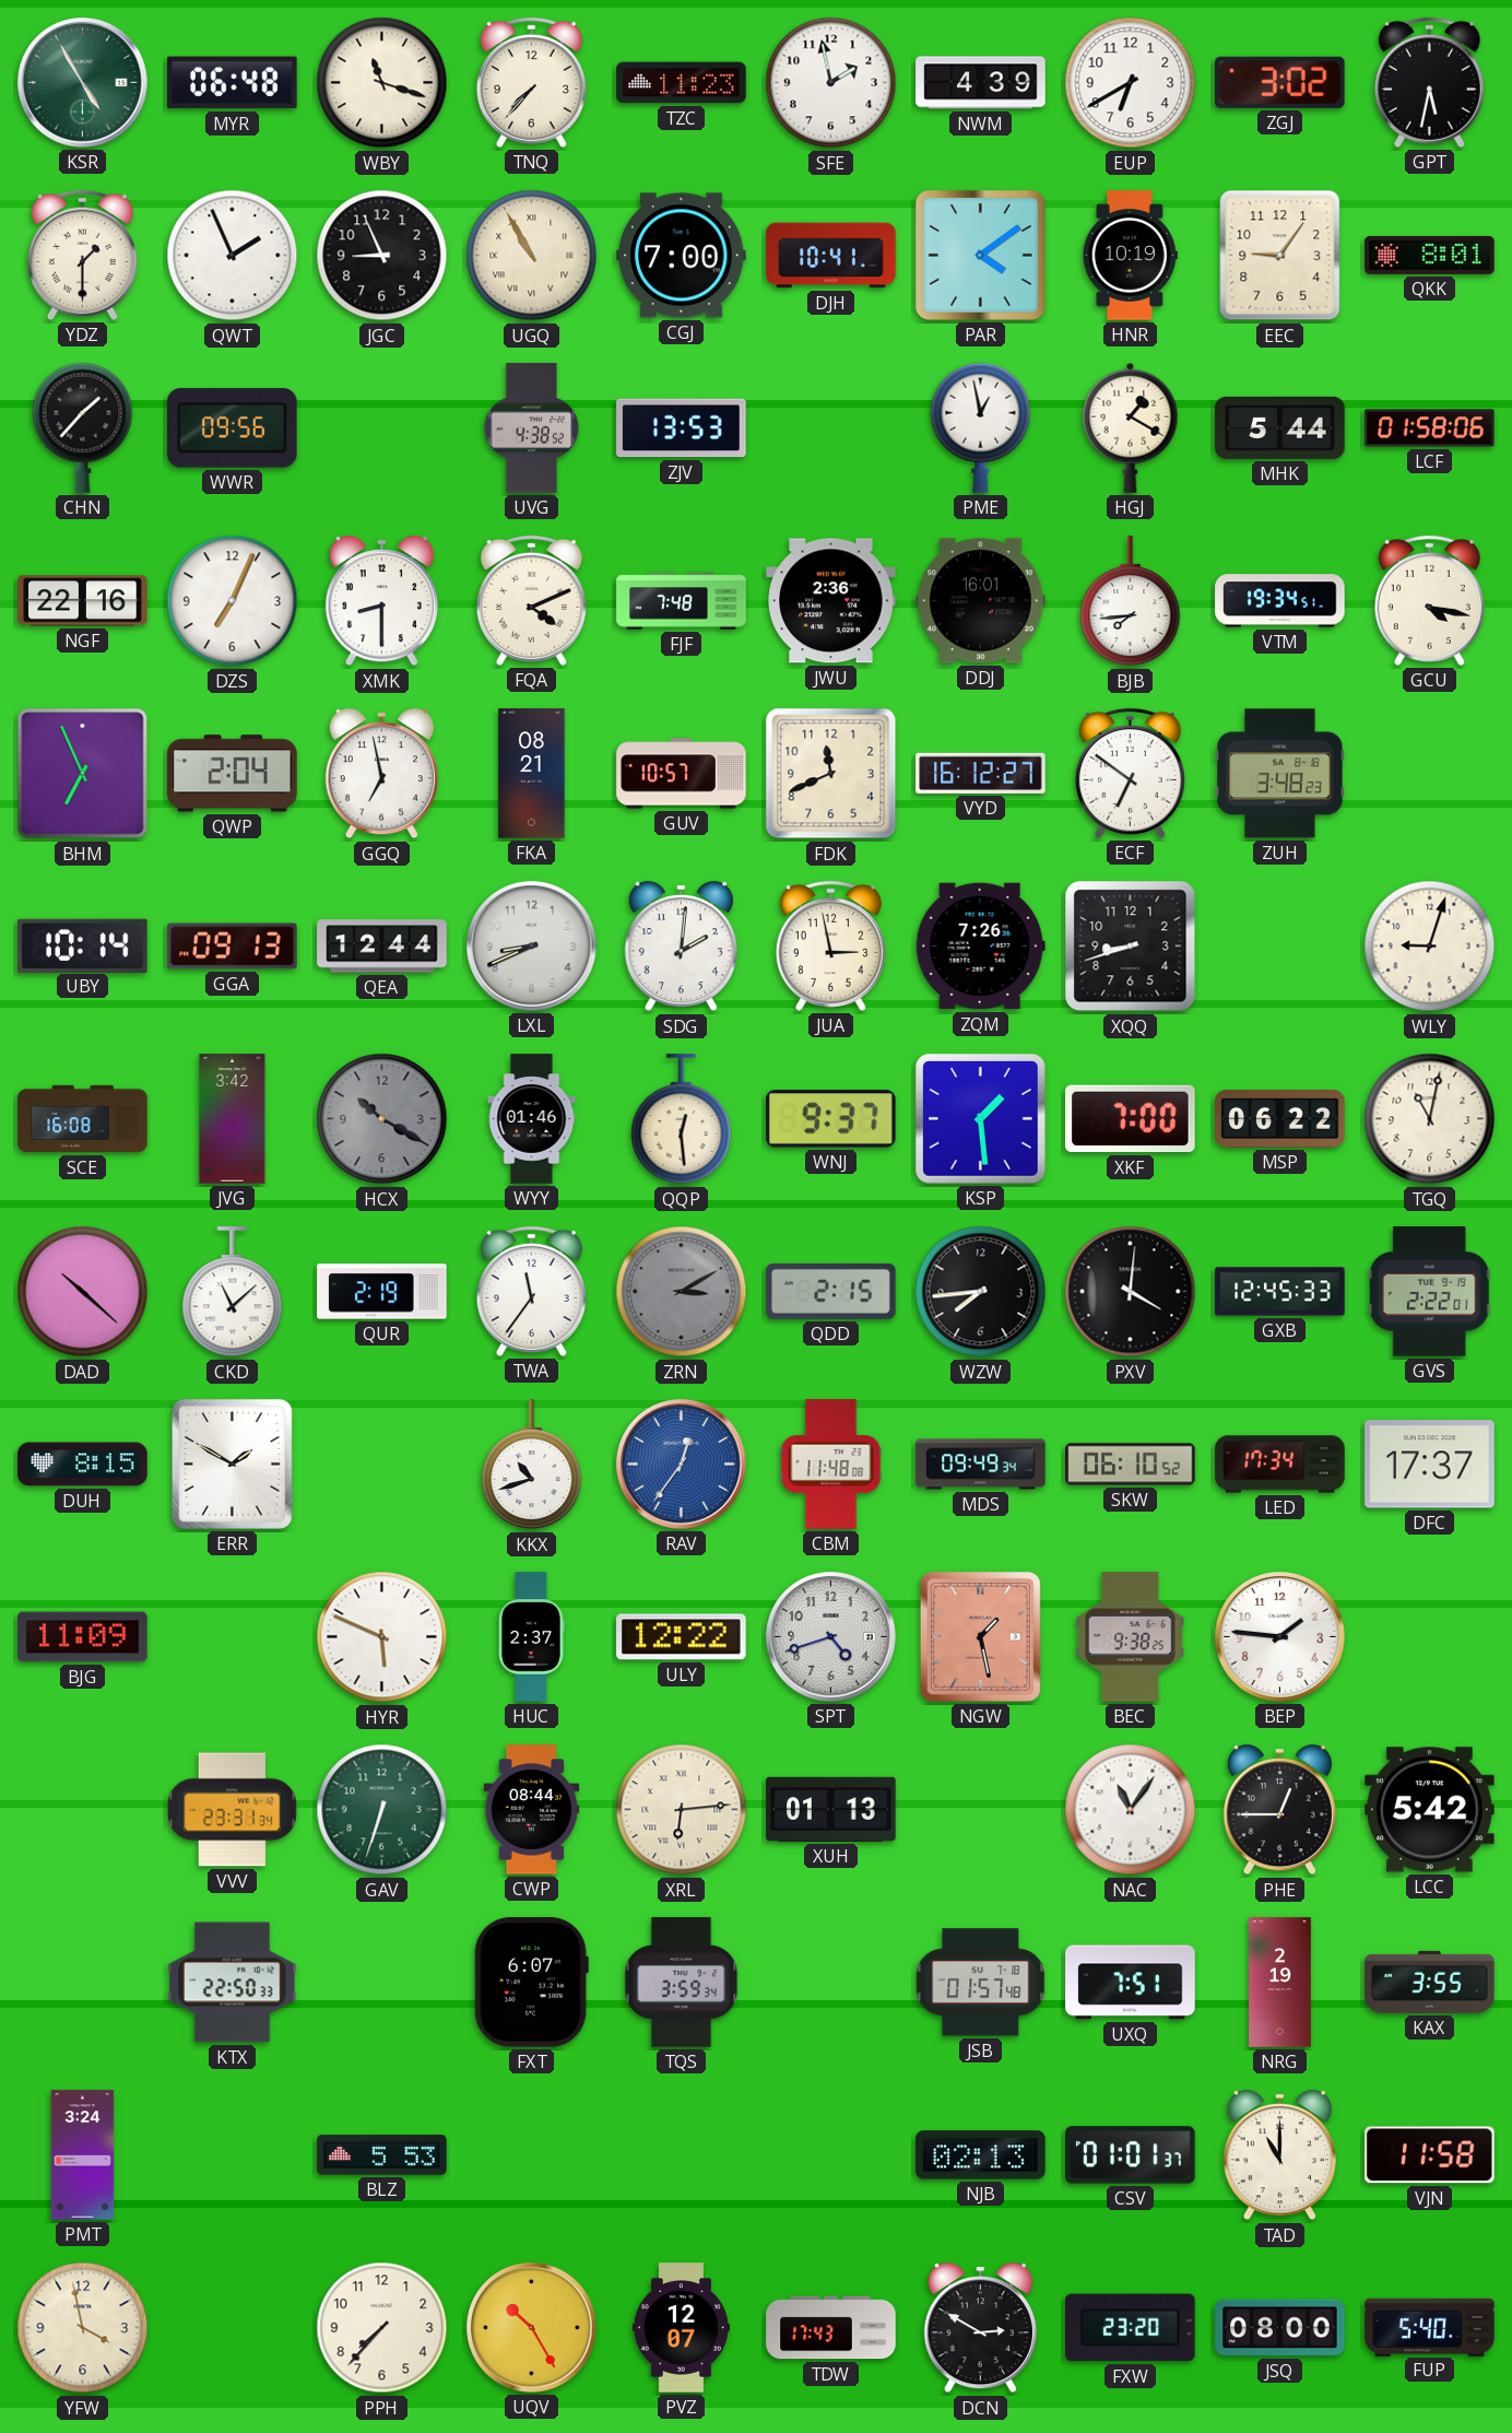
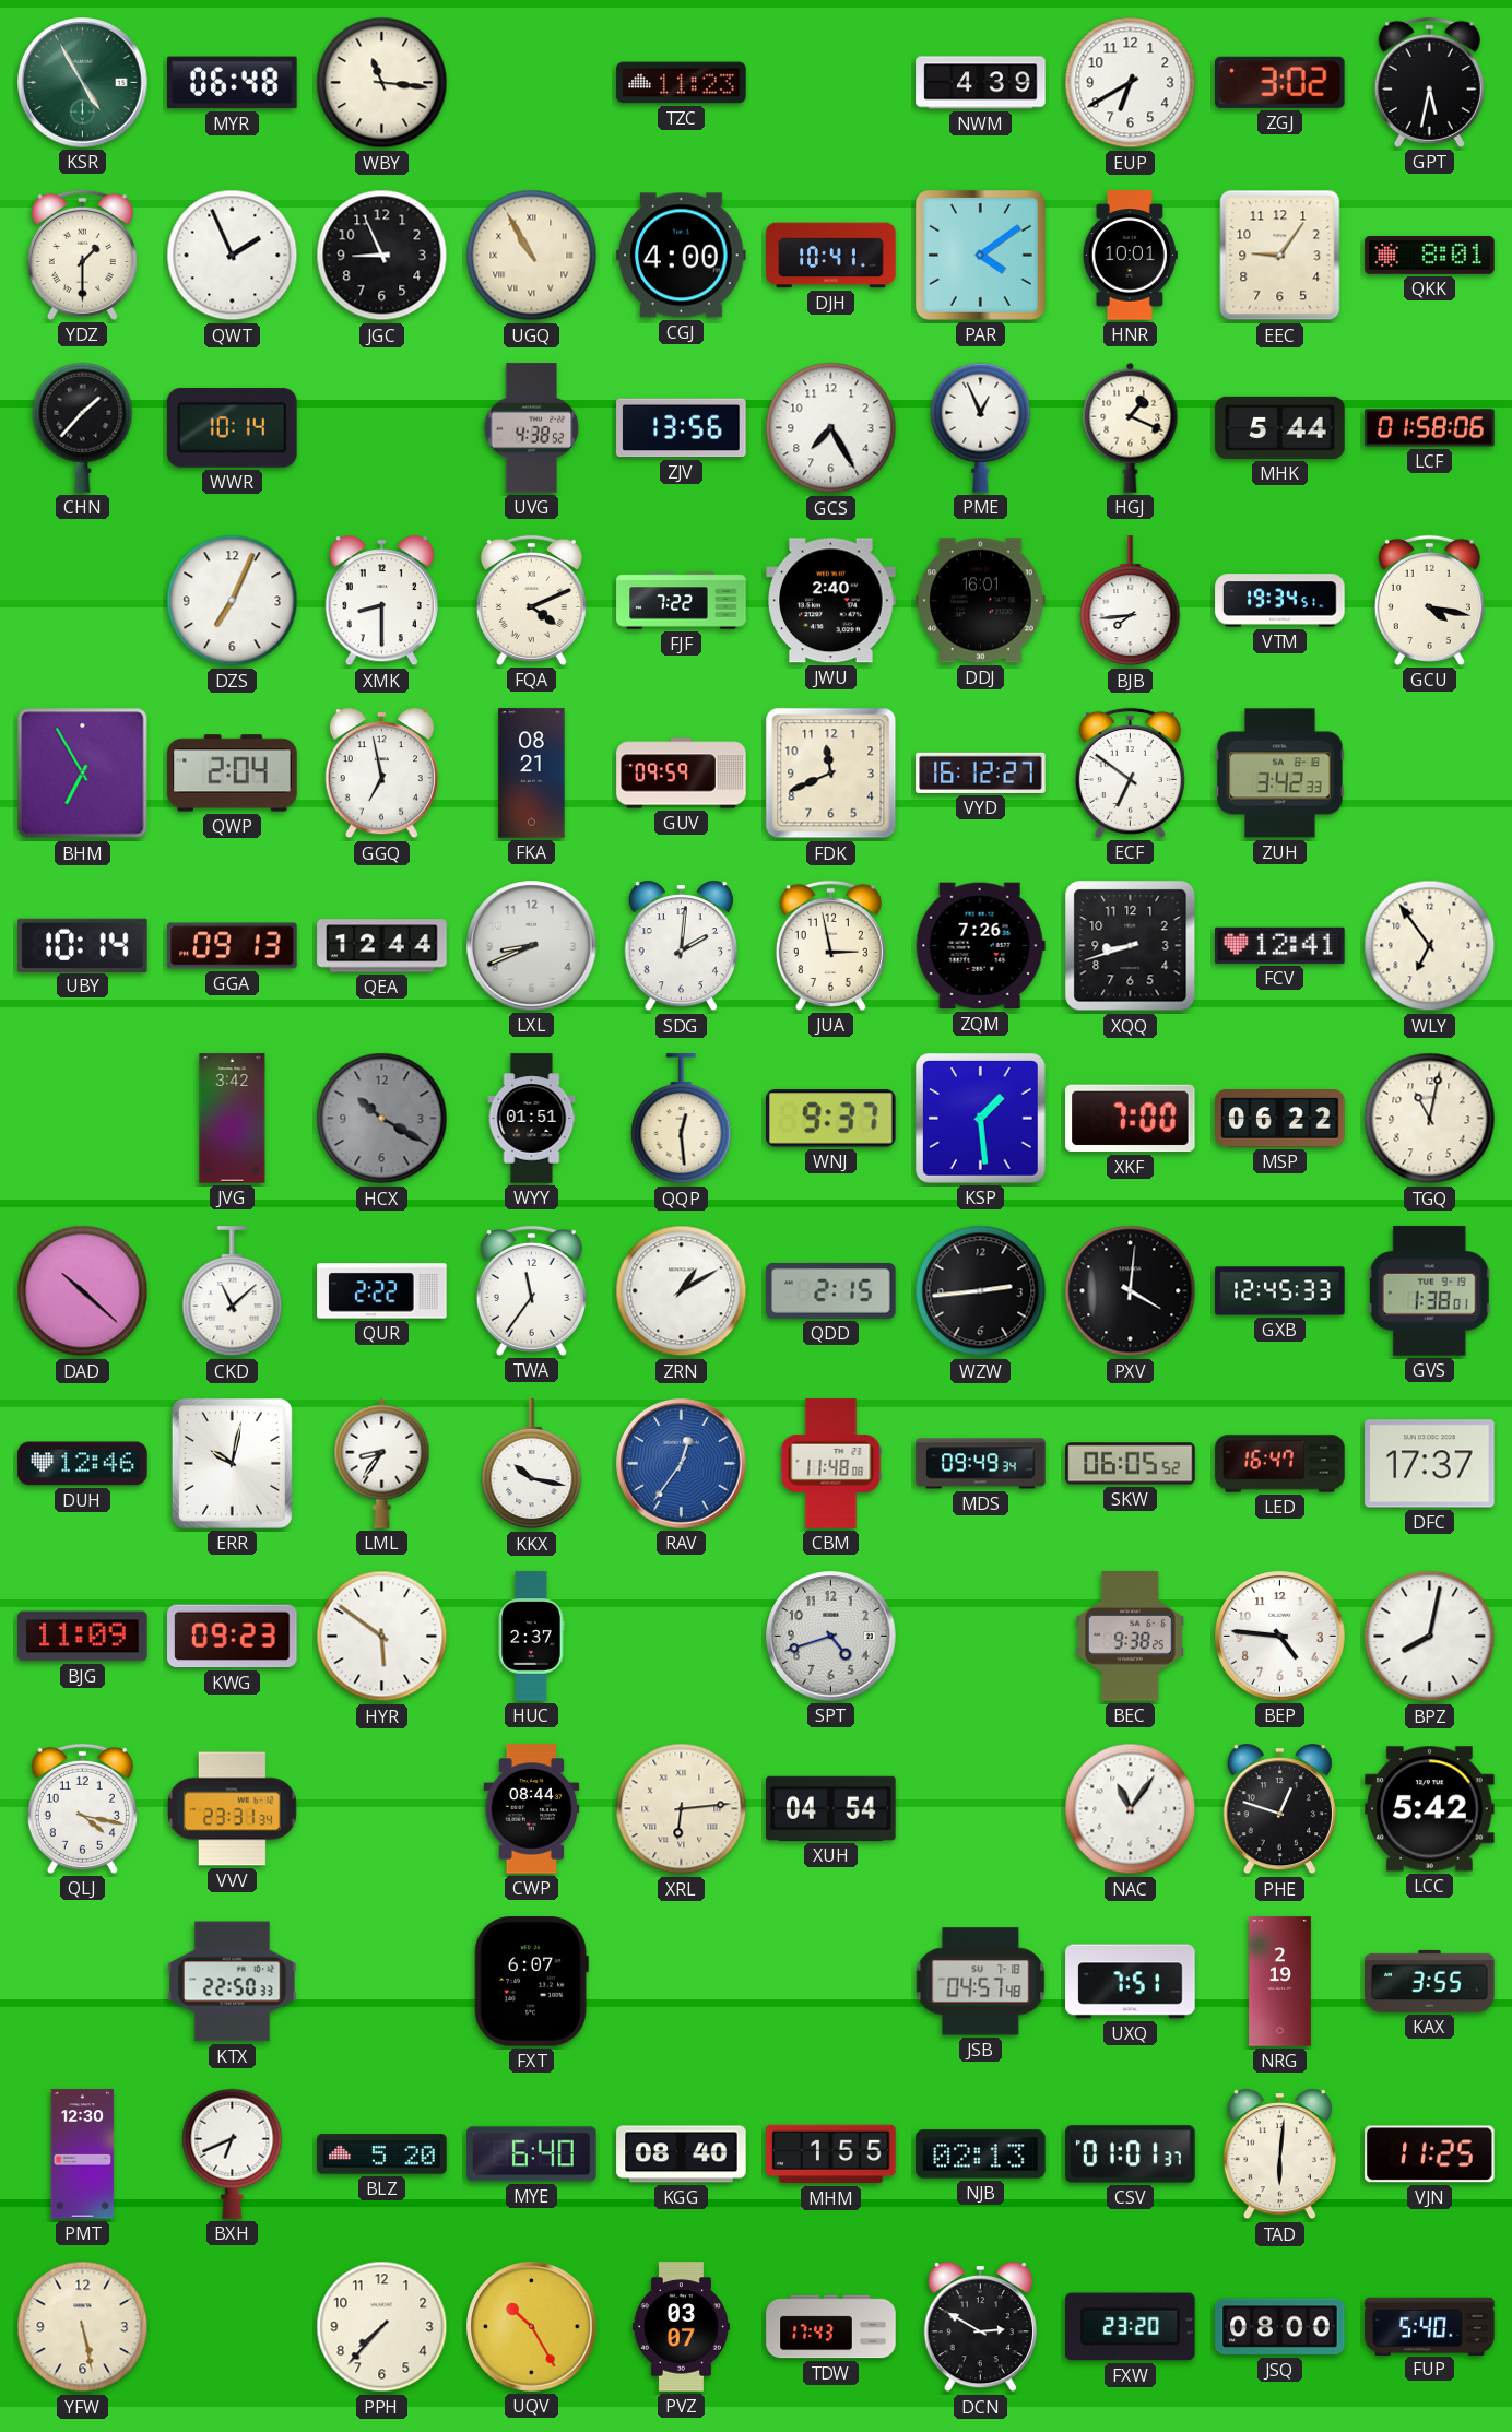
WBY: 11:18 -> 11:16
TNQ: 7:37 -> none
SFE: 1:58 -> none
CGJ: 7:00 -> 4:00
HNR: 10:19 -> 10:01
WWR: 09:56 -> 10:14
ZJV: 13:53 -> 13:56
GCS: none -> 7:25
PME: 12:58 -> 12:56
HGJ: 1:20 -> 1:19
NGF: 22:16 -> none
FJF: 7:48 -> 7:22
JWU: 2:36 -> 2:40
BHM: 6:56 -> 6:55
GUV: 10:57 -> 09:59
ZUH: 3:48 -> 3:42
FCV: none -> 12:41
WLY: 9:03 -> 6:54
SCE: 16:08 -> none
WYY: 01:46 -> 01:51
QUR: 2:19 -> 2:22
ZRN: 3:10 -> 1:10
ZRN dial: grey -> white
WZW: 7:44 -> 2:44
GVS: 2:22 -> 1:38
DUH: 8:15 -> 12:46
ERR: 1:50 -> 10:02
LML: none -> 8:36
KKX: 10:42 -> 10:17
SKW: 06:10 -> 06:05
LED: 17:34 -> 16:47
KWG: none -> 09:23
HYR: 5:49 -> 5:51
ULY: 12:22 -> none
NGW: 1:28 -> none
BEP: 1:46 -> 4:46
BPZ: none -> 8:02
QLJ: none -> 4:17
GAV: 6:33 -> none
XUH: 01:13 -> 04:54
PHE: 12:45 -> 12:48
TQS: 3:59 -> none
JSB: 01:57 -> 04:57
PMT: 3:24 -> 12:30
BXH: none -> 6:41
BLZ: 5:53 -> 5:20
MYE: none -> 6:40
KGG: none -> 08:40
MHM: none -> 1:55
TAD: 11:00 -> 6:01
VJN: 11:58 -> 11:25
YFW: 3:58 -> 5:28
PVZ: 12:07 -> 03:07
